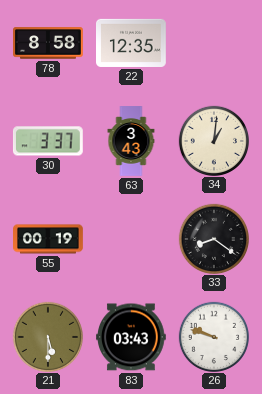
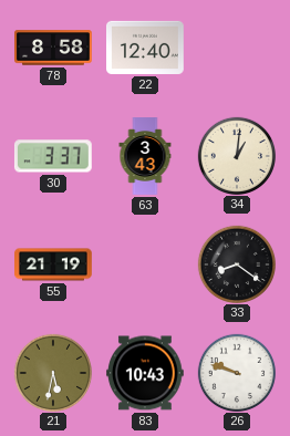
22: 12:35 -> 12:40
55: 00:19 -> 21:19
21: 5:30 -> 5:32
83: 03:43 -> 10:43
